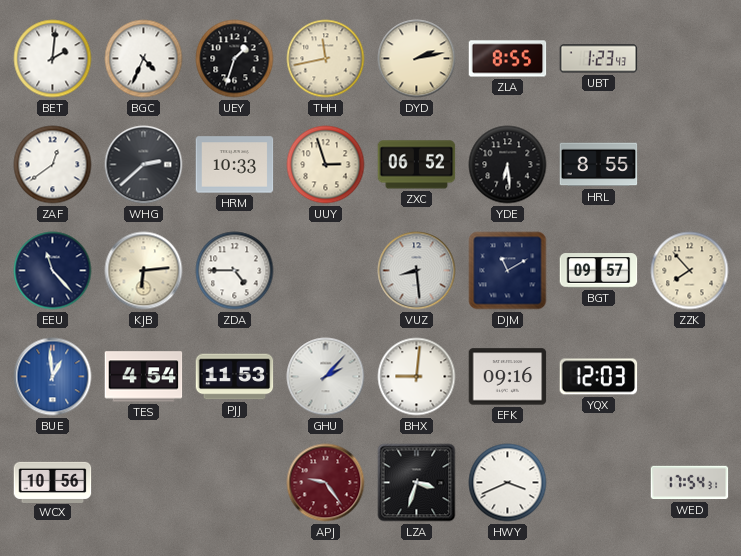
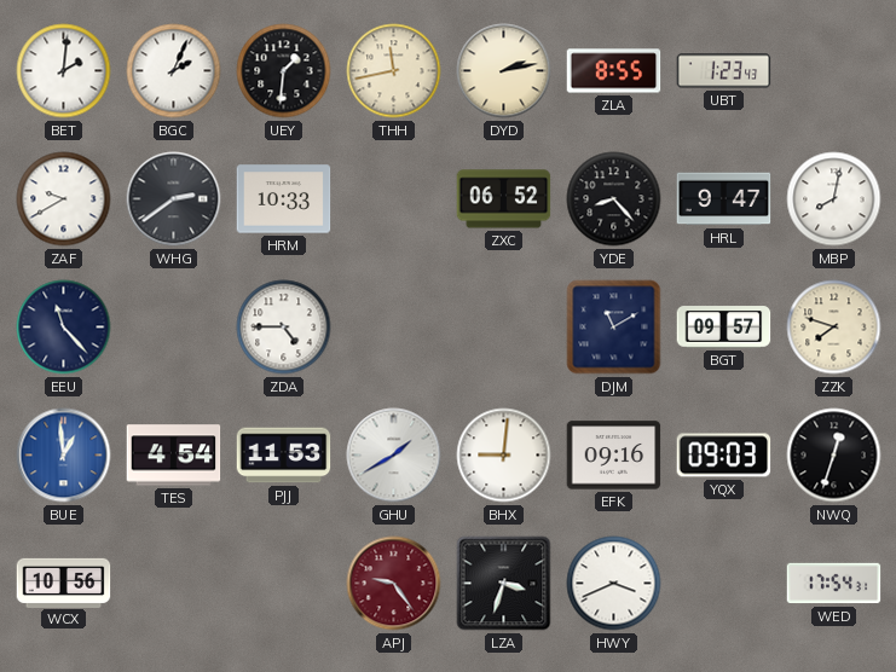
BGC: 4:34 -> 2:04
UEY: 1:33 -> 1:31
ZAF: 12:39 -> 9:40
WHG: 2:38 -> 2:39
UUY: 2:57 -> none
YDE: 6:29 -> 8:23
HRL: 8:55 -> 9:47
MBP: none -> 8:02
KJB: 6:14 -> none
VUZ: 8:29 -> none
ZZK: 7:53 -> 7:48
GHU: 2:07 -> 1:40
YQX: 12:03 -> 09:03
NWQ: none -> 12:33
